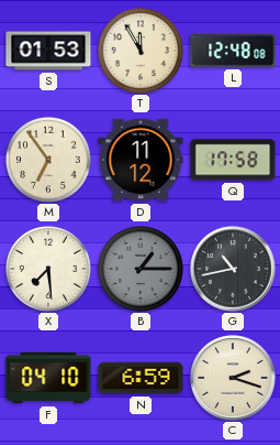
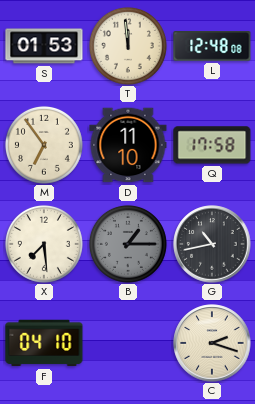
T: 11:55 -> 11:59
D: 11:12 -> 11:10
N: 6:59 -> none
